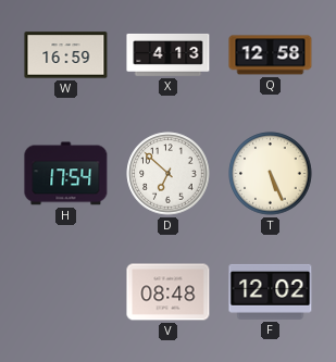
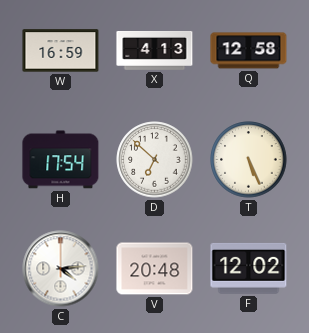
C: none -> 4:14
V: 08:48 -> 20:48
